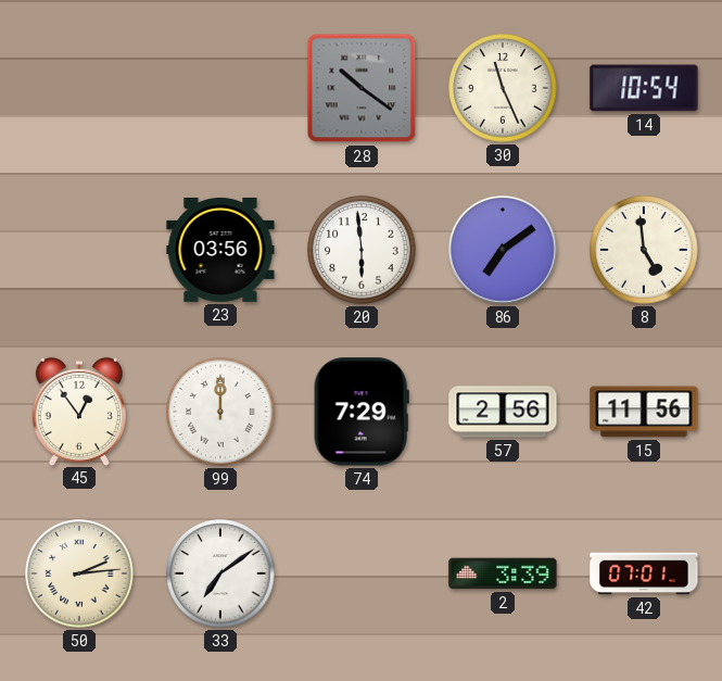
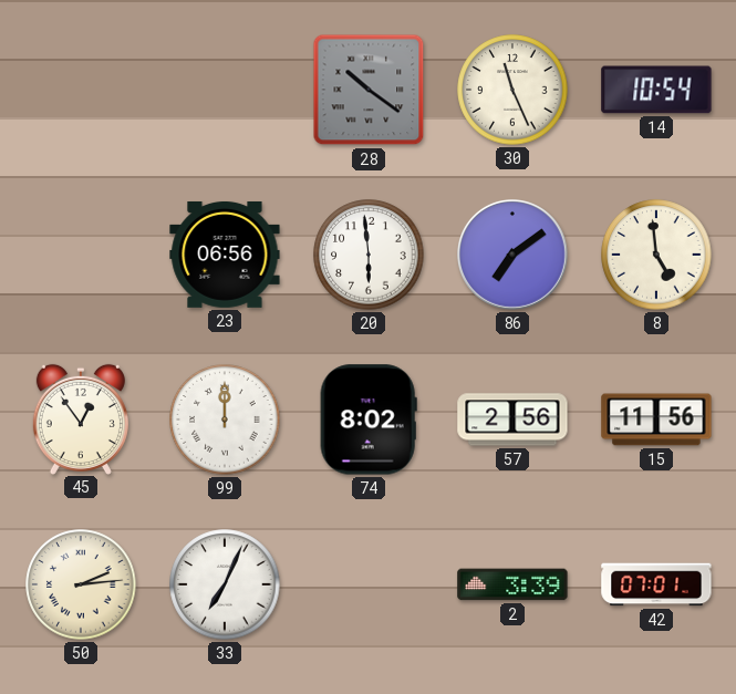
23: 03:56 -> 06:56
74: 7:29 -> 8:02
33: 7:09 -> 7:04
